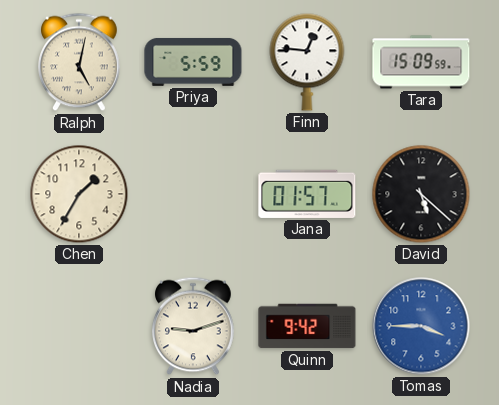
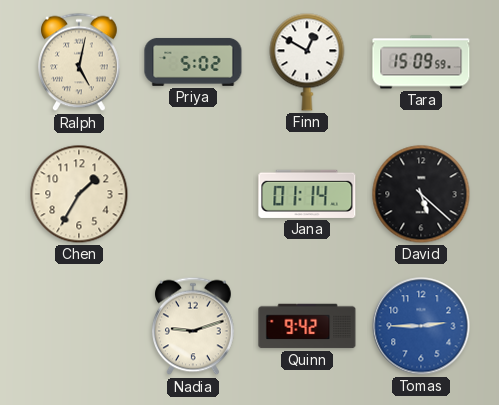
Priya: 5:59 -> 5:02
Finn: 12:46 -> 12:50
Jana: 01:57 -> 01:14
Tomas: 3:45 -> 2:45
